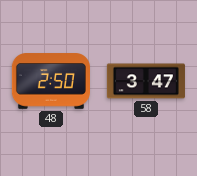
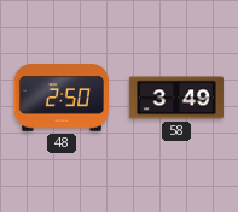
58: 3:47 -> 3:49
